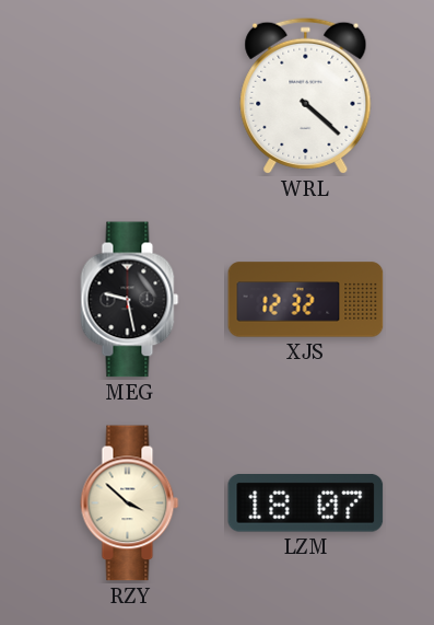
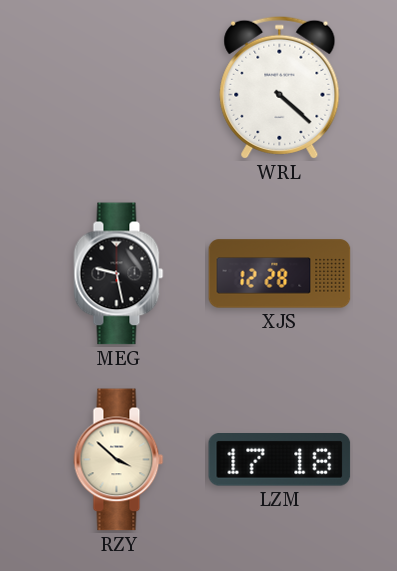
XJS: 12:32 -> 12:28
LZM: 18:07 -> 17:18
